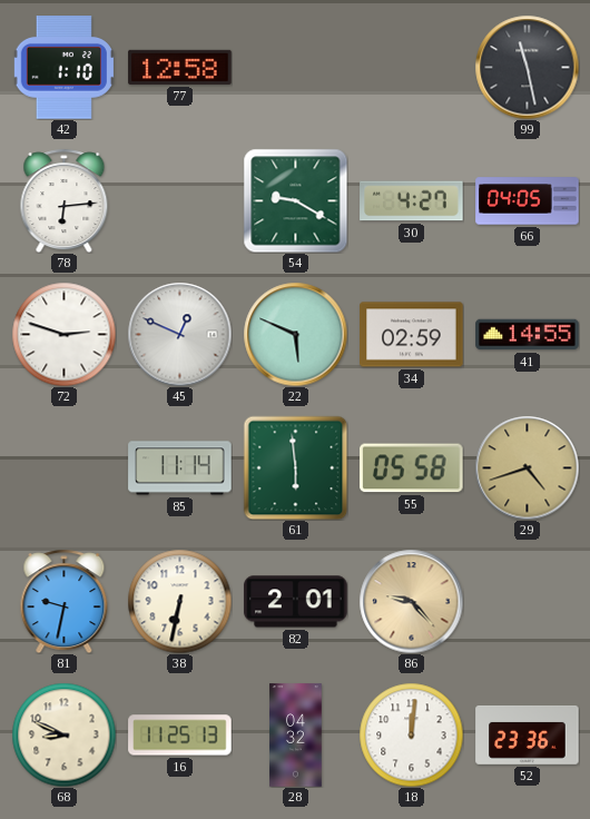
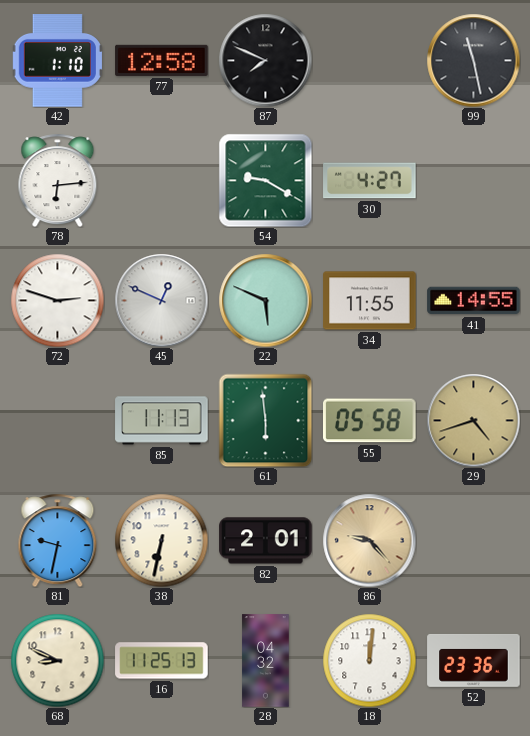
87: none -> 7:49
66: 04:05 -> none
34: 02:59 -> 11:55
85: 11:14 -> 11:13
